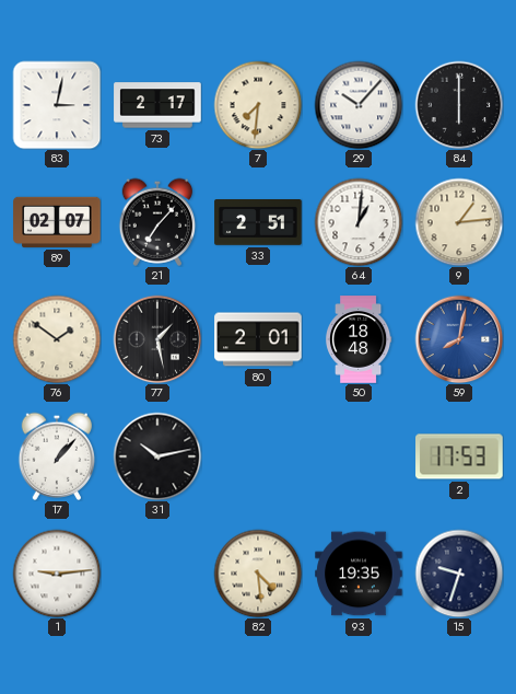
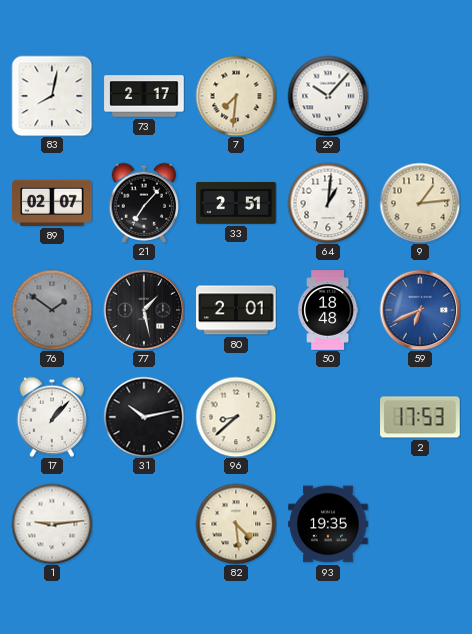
83: 3:02 -> 8:02
84: 6:00 -> none
76 dial: cream -> grey
59: 8:02 -> 6:41
96: none -> 8:38
15: 9:33 -> none
